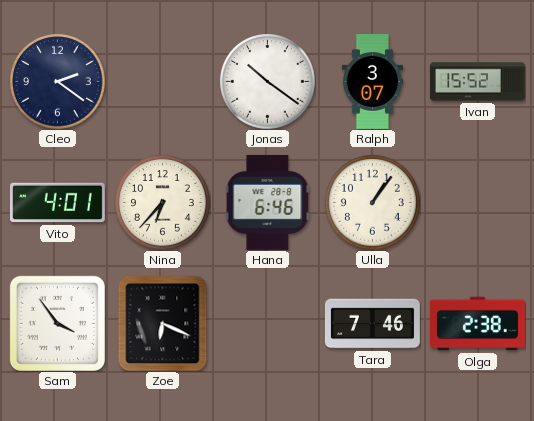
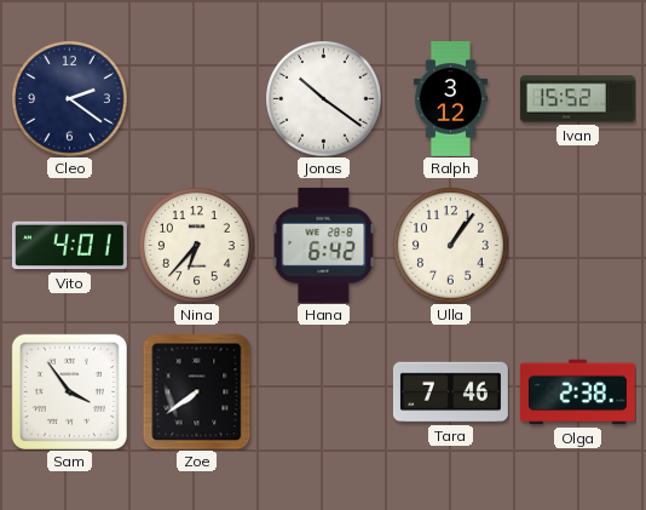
Ralph: 3:07 -> 3:12
Hana: 6:46 -> 6:42
Zoe: 6:19 -> 7:39
